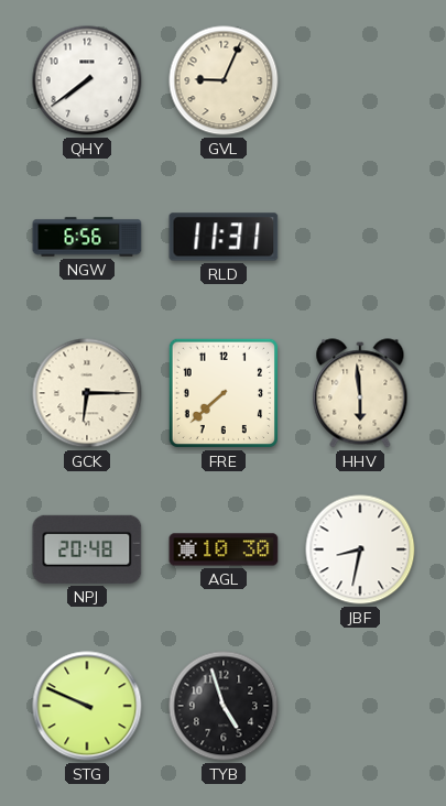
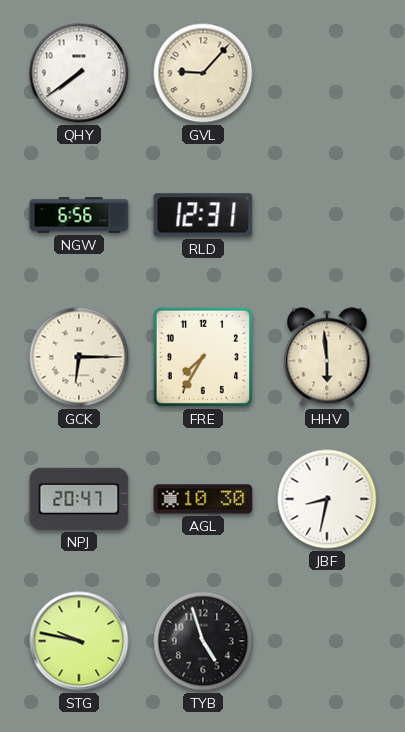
GVL: 9:04 -> 9:07
RLD: 11:31 -> 12:31
FRE: 7:38 -> 7:35
NPJ: 20:48 -> 20:47
STG: 9:49 -> 9:47
